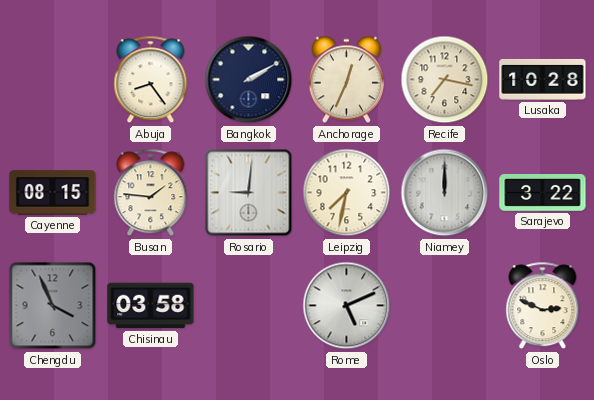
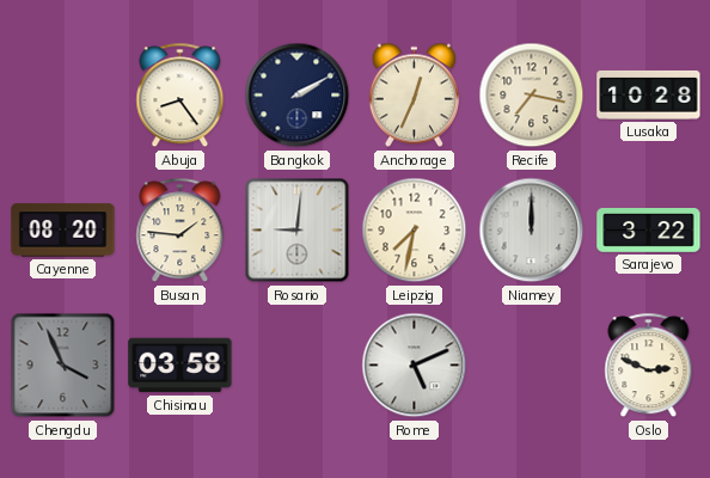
Cayenne: 08:15 -> 08:20
